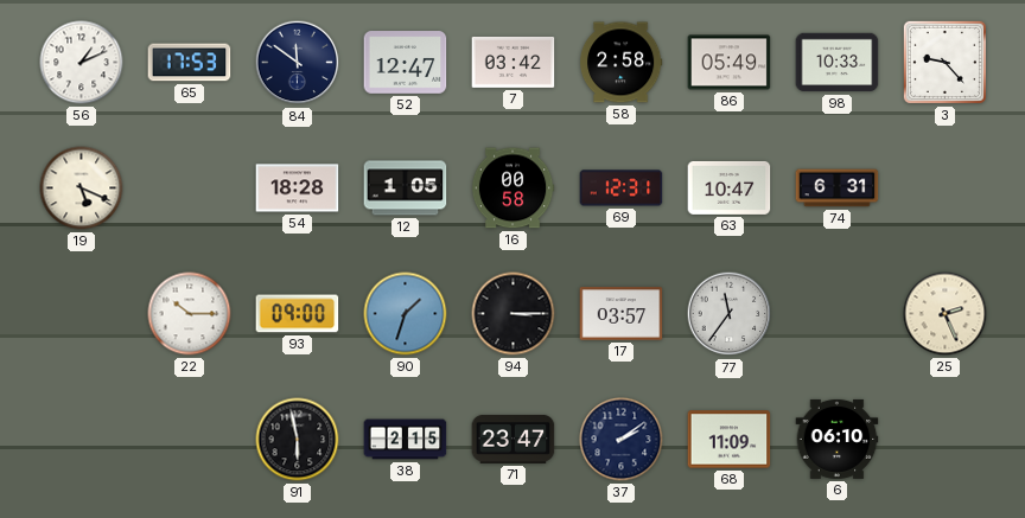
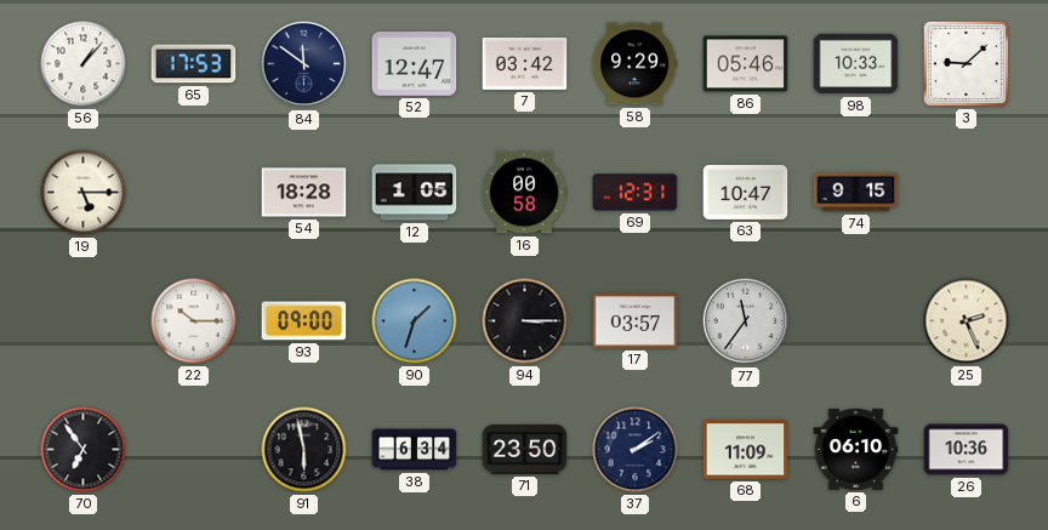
56: 1:11 -> 1:07
58: 2:58 -> 9:29
86: 05:49 -> 05:46
3: 9:23 -> 9:08
19: 5:19 -> 5:15
74: 6:31 -> 9:15
70: none -> 6:54
38: 2:15 -> 6:34
71: 23:47 -> 23:50
26: none -> 10:36
